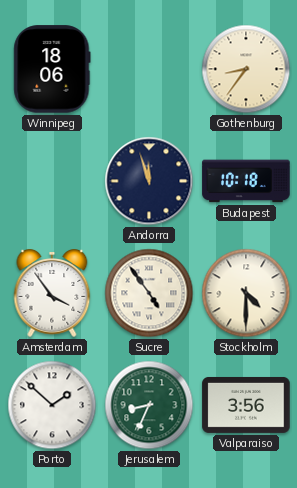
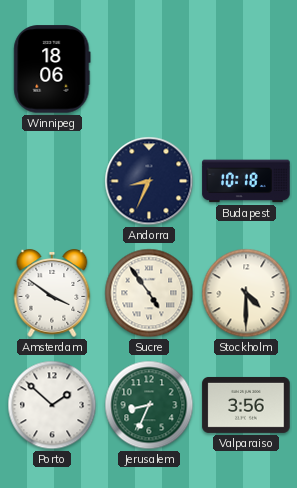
Gothenburg: 8:36 -> none
Andorra: 11:57 -> 8:34
Amsterdam: 3:54 -> 3:51
